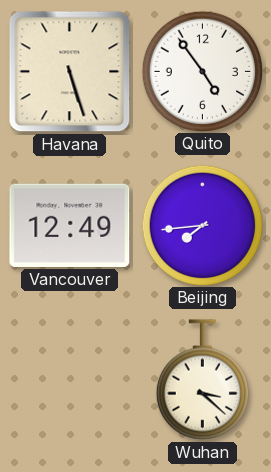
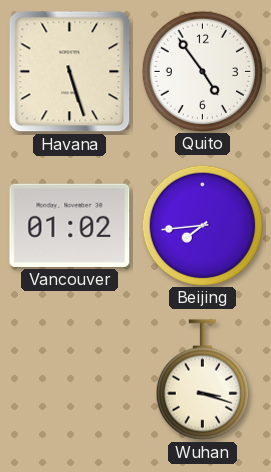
Vancouver: 12:49 -> 01:02
Wuhan: 3:22 -> 3:18
